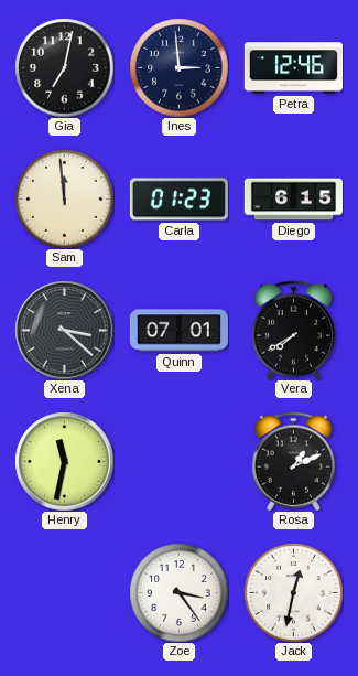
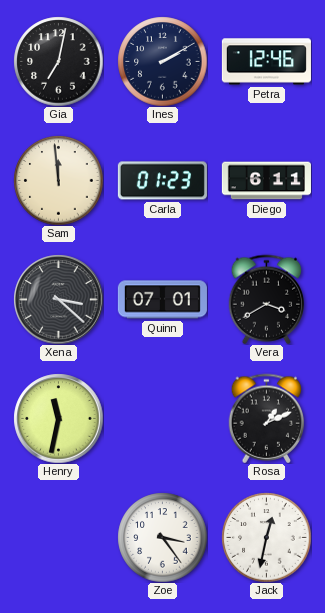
Ines: 2:59 -> 2:10
Diego: 6:15 -> 6:11
Vera: 7:40 -> 3:40
